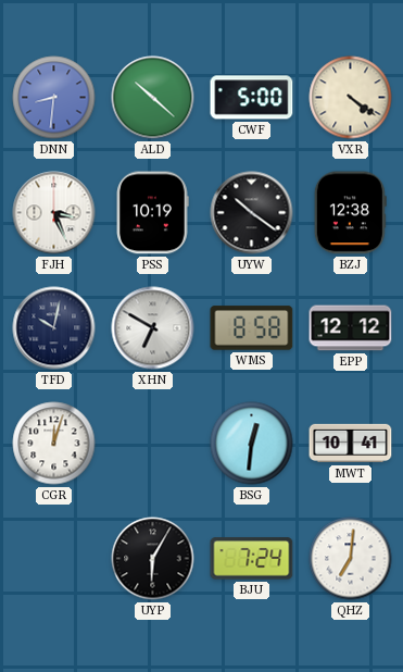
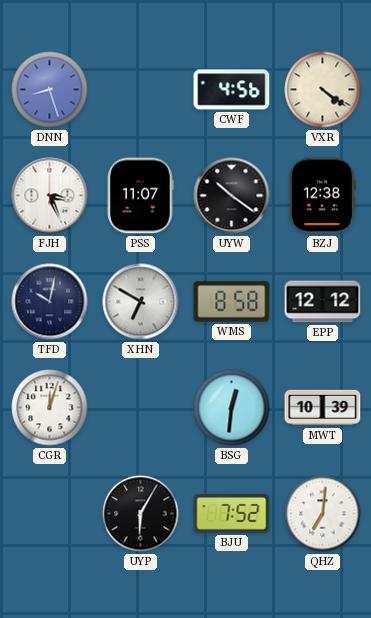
DNN: 8:31 -> 8:27
ALD: 10:22 -> none
CWF: 5:00 -> 4:56
PSS: 10:19 -> 11:07
MWT: 10:41 -> 10:39
BJU: 7:24 -> 7:52
